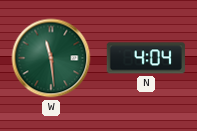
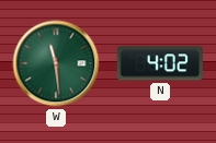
N: 4:04 -> 4:02
